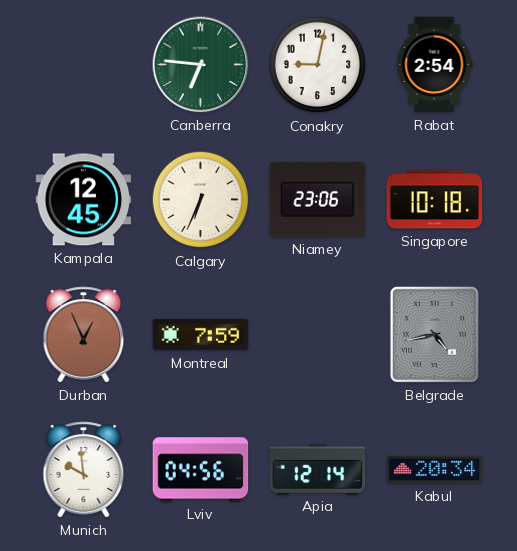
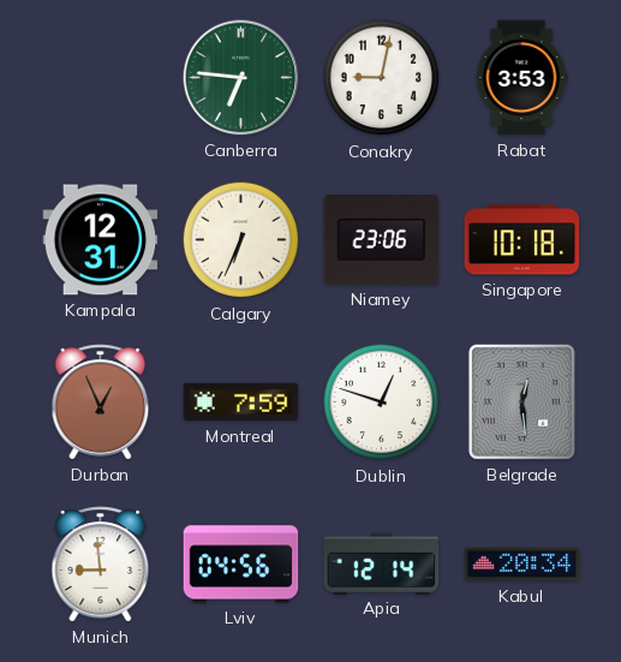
Rabat: 2:54 -> 3:53
Kampala: 12:45 -> 12:31
Dublin: none -> 12:48
Belgrade: 4:43 -> 12:29
Munich: 9:59 -> 8:59
